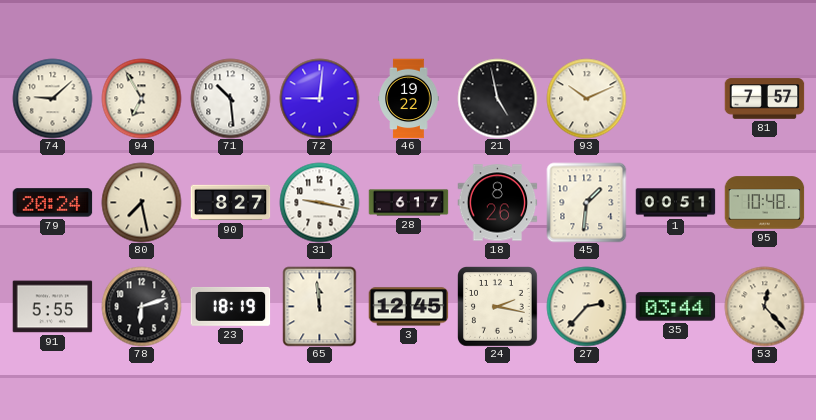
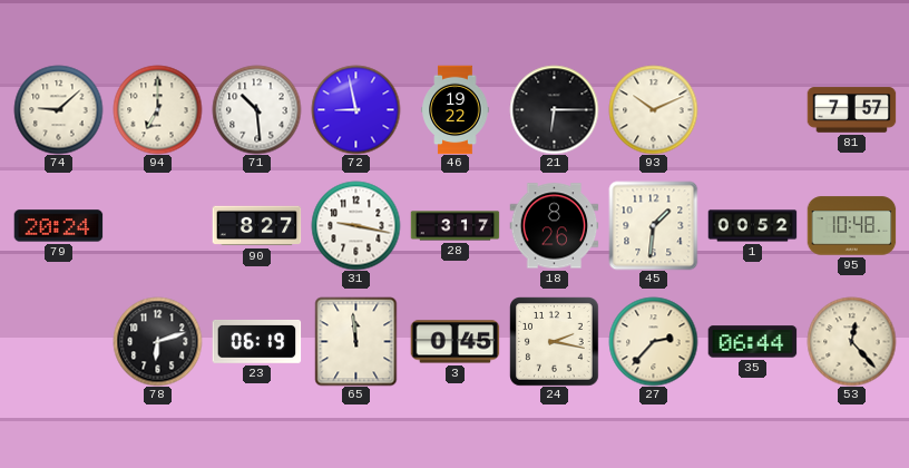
94: 6:55 -> 7:00
72: 9:01 -> 8:58
21: 4:58 -> 6:15
80: 7:28 -> none
28: 6:17 -> 3:17
1: 00:51 -> 00:52
91: 5:55 -> none
23: 18:19 -> 06:19
3: 12:45 -> 0:45
35: 03:44 -> 06:44
